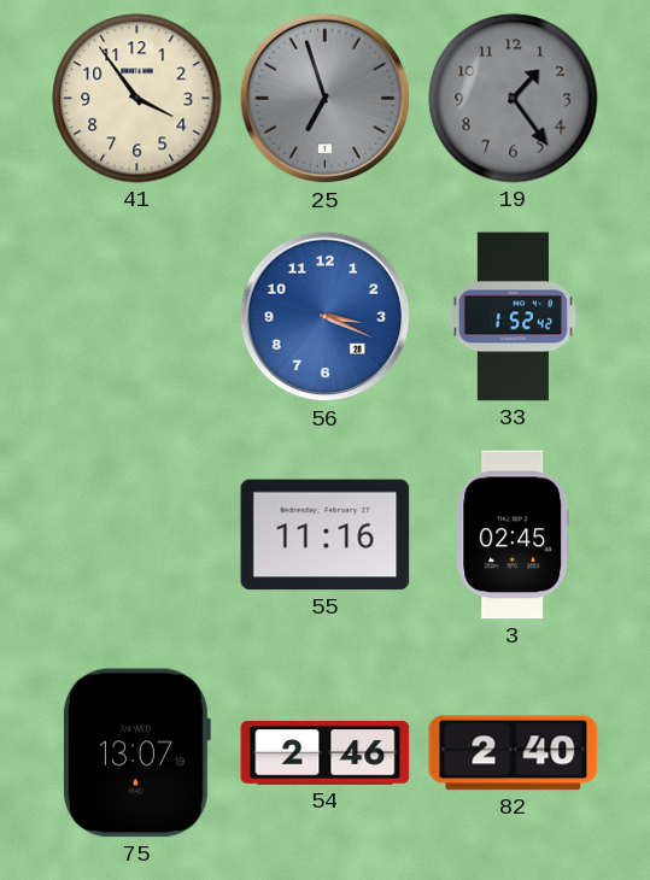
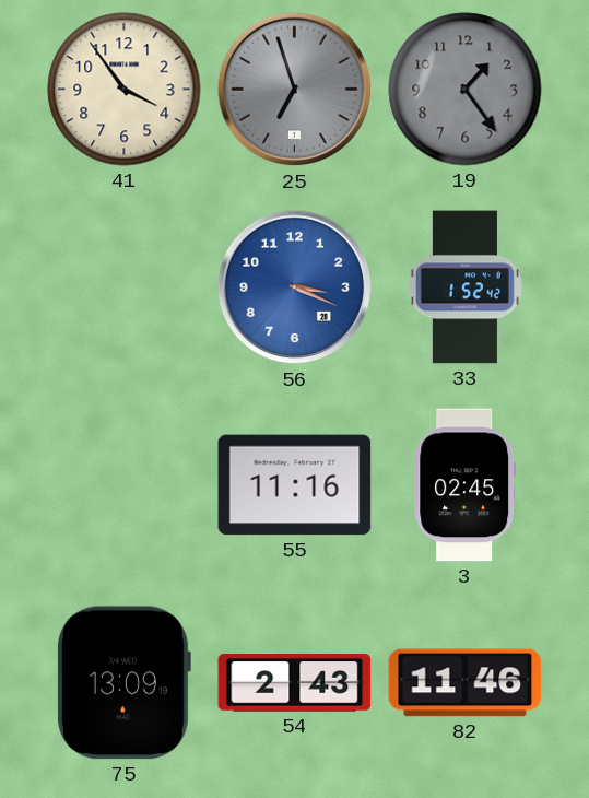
75: 13:07 -> 13:09
54: 2:46 -> 2:43
82: 2:40 -> 11:46
